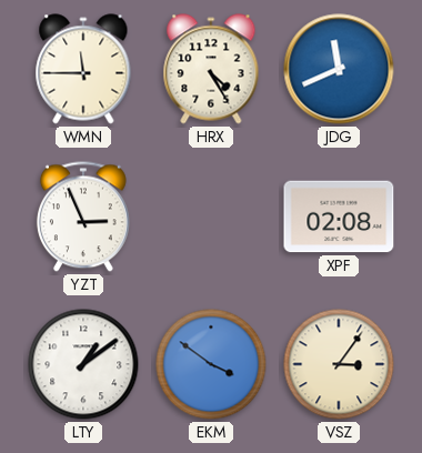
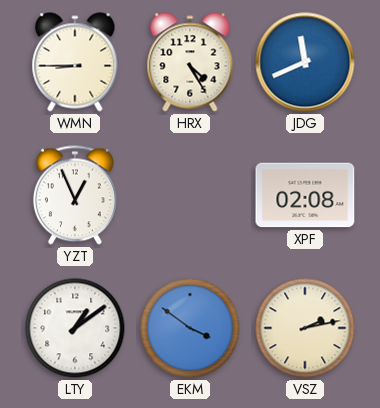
WMN: 11:45 -> 8:45
YZT: 2:56 -> 12:56
VSZ: 3:06 -> 2:13
